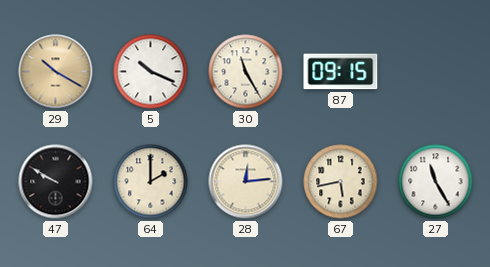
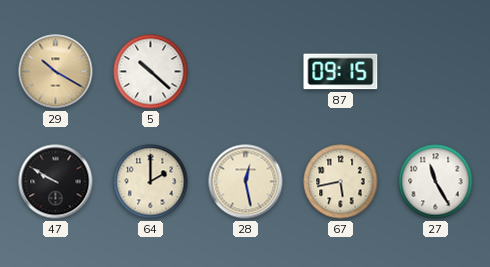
5: 10:19 -> 10:22
30: 11:25 -> none
28: 12:14 -> 12:28
